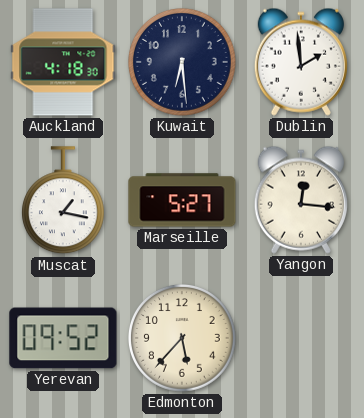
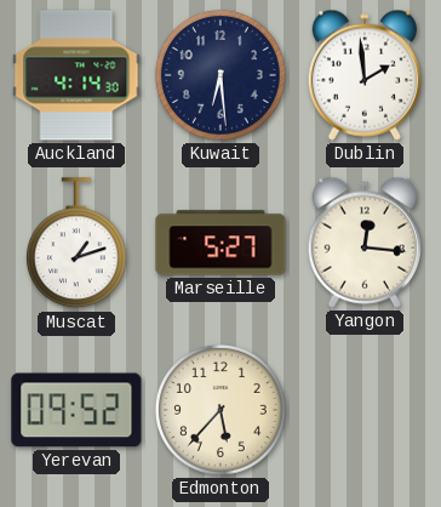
Auckland: 4:18 -> 4:14
Muscat: 1:17 -> 1:12
